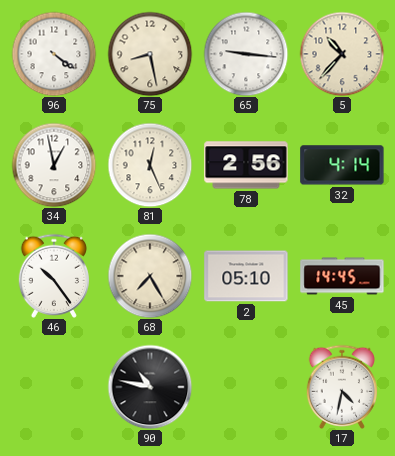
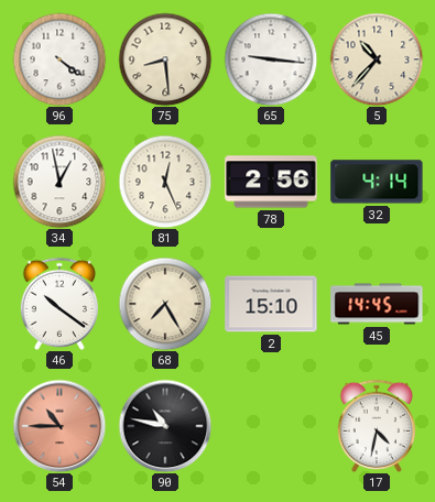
75: 8:28 -> 8:29
46: 10:24 -> 10:21
2: 05:10 -> 15:10
54: none -> 10:45
